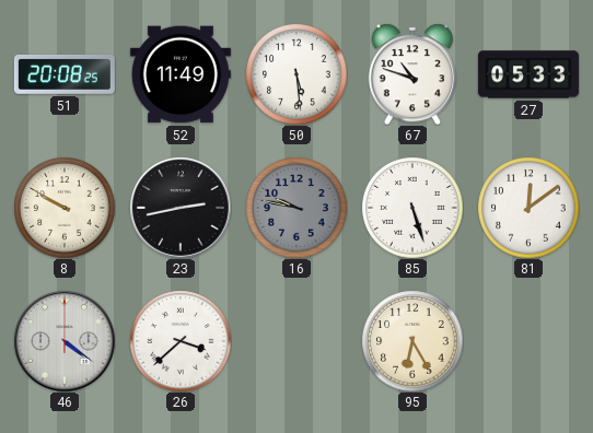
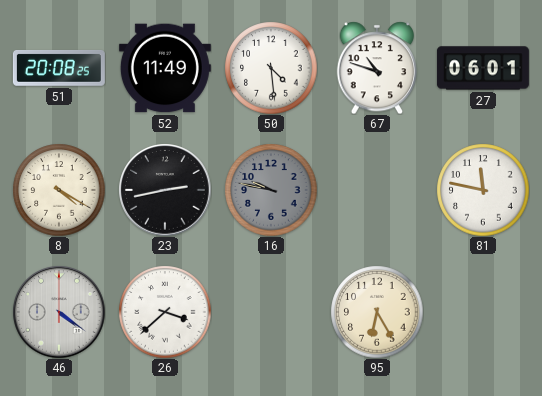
50: 5:29 -> 4:29
27: 05:33 -> 06:01
8: 9:50 -> 4:20
85: 5:27 -> none
81: 12:09 -> 11:47
